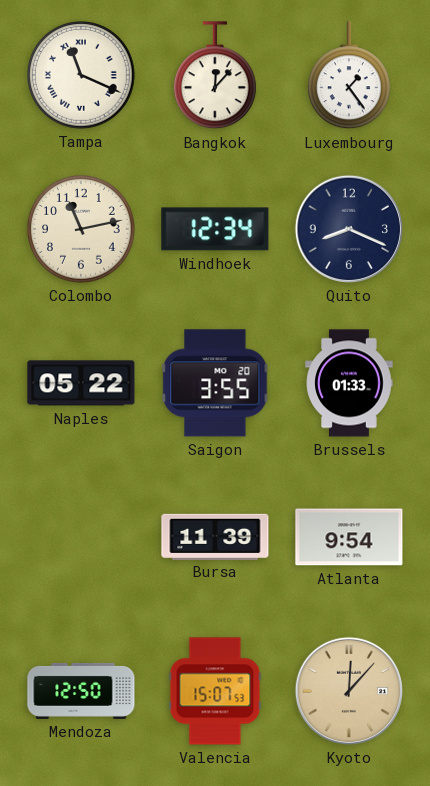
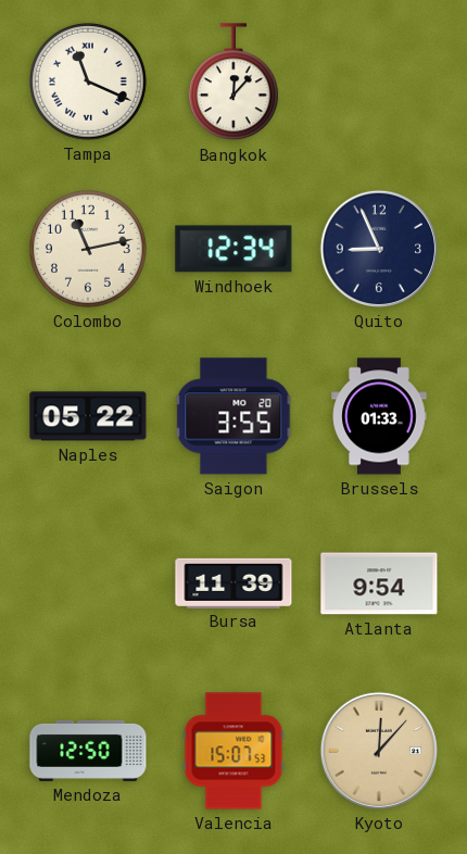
Luxembourg: 1:24 -> none
Quito: 8:19 -> 8:56
